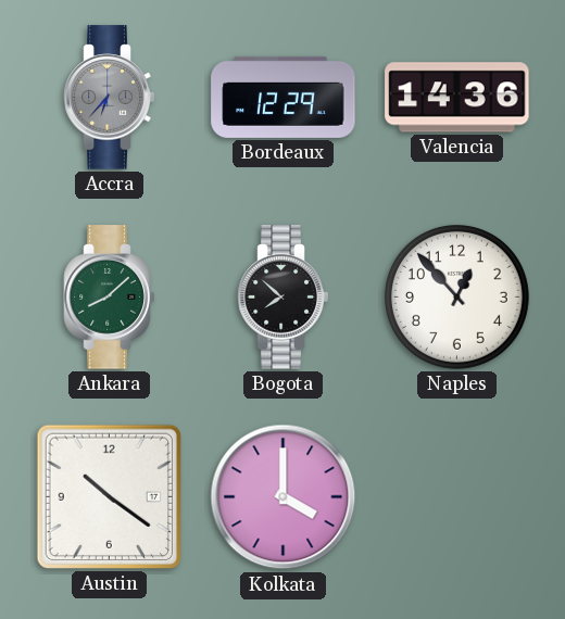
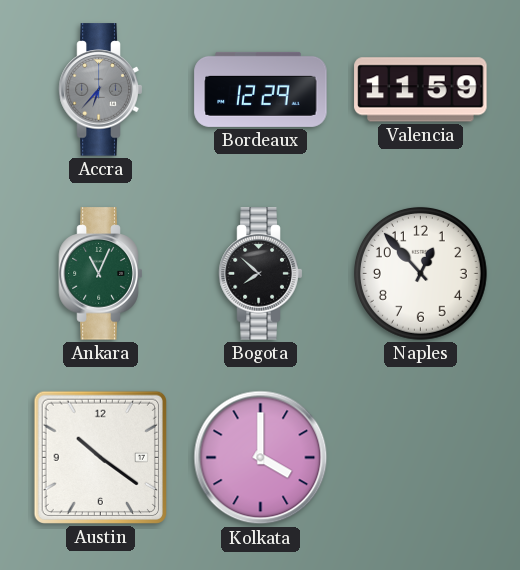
Valencia: 14:36 -> 11:59
Ankara: 8:08 -> 11:04
